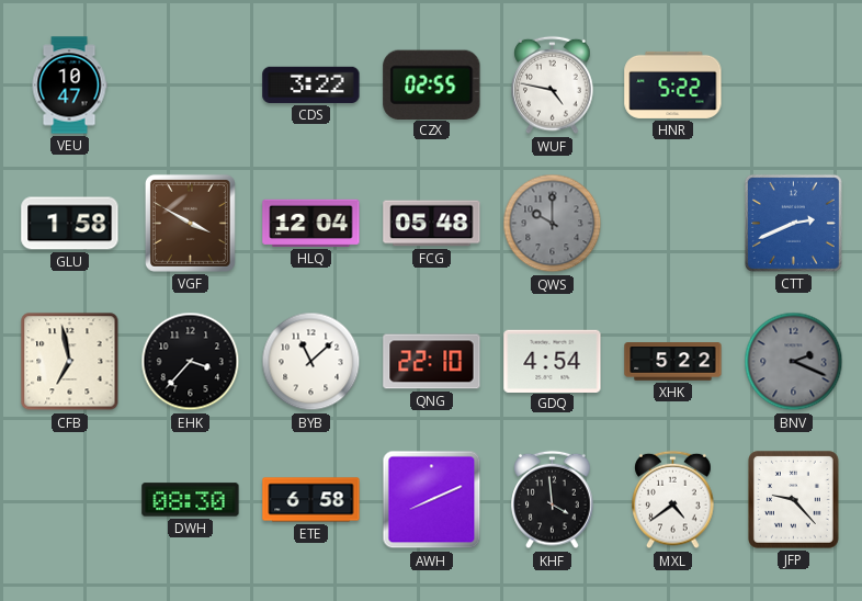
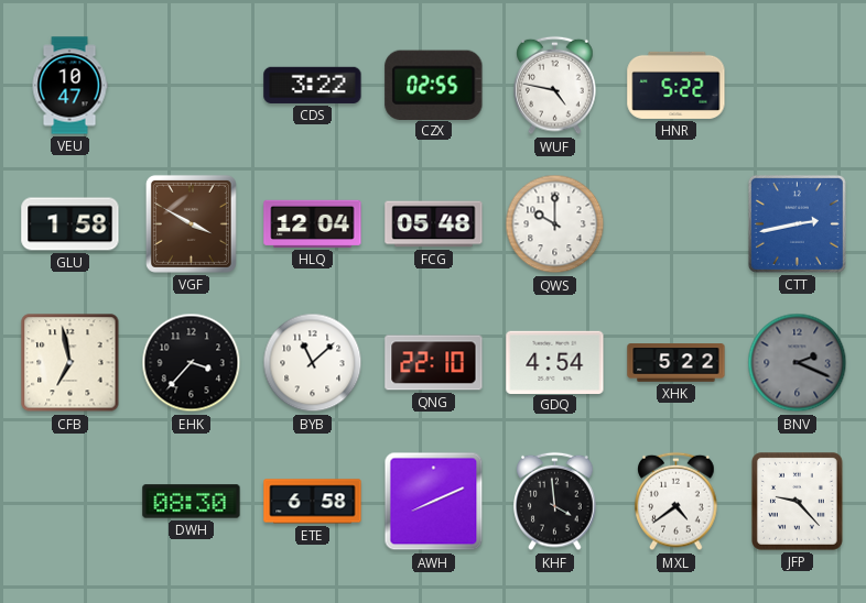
QWS dial: grey -> white
CTT: 2:41 -> 2:43
